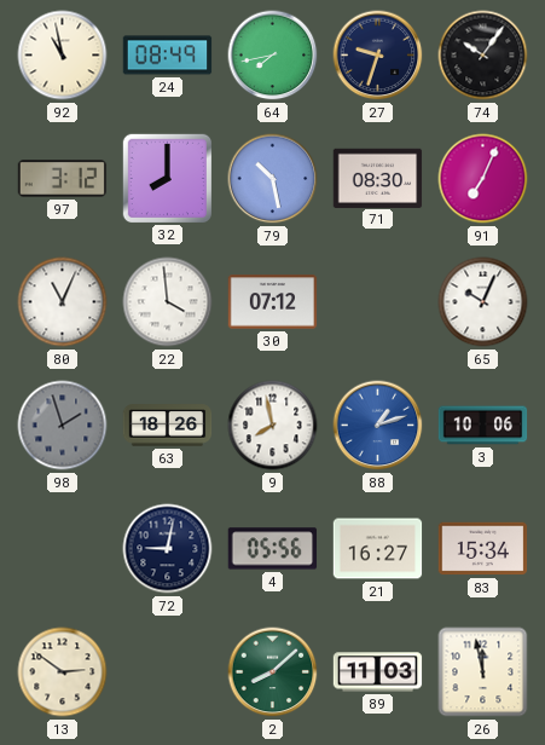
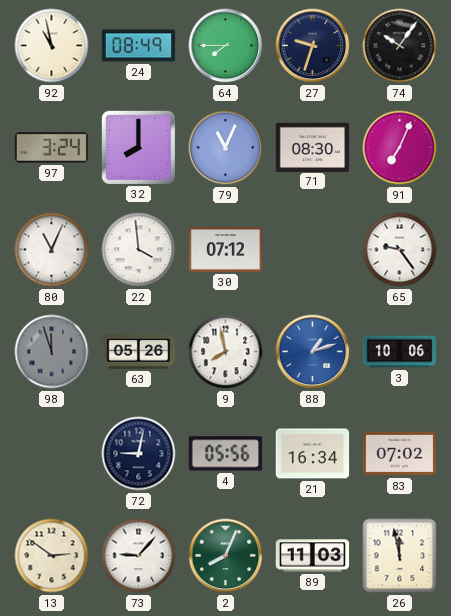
64: 7:43 -> 7:45
97: 3:12 -> 3:24
79: 10:28 -> 11:04
65: 10:04 -> 9:24
98: 1:57 -> 11:57
63: 18:26 -> 05:26
21: 16:27 -> 16:34
83: 15:34 -> 07:02
73: none -> 9:07
2: 8:08 -> 8:04
